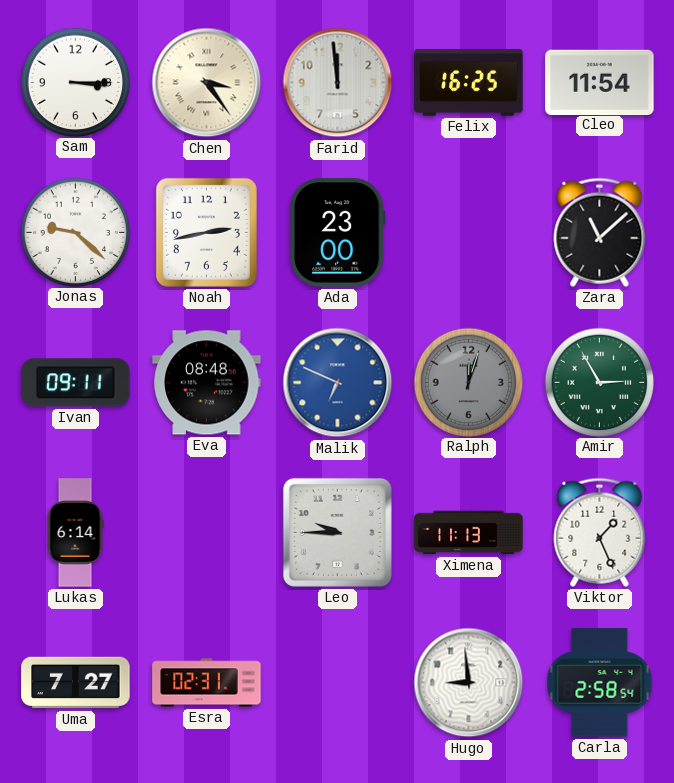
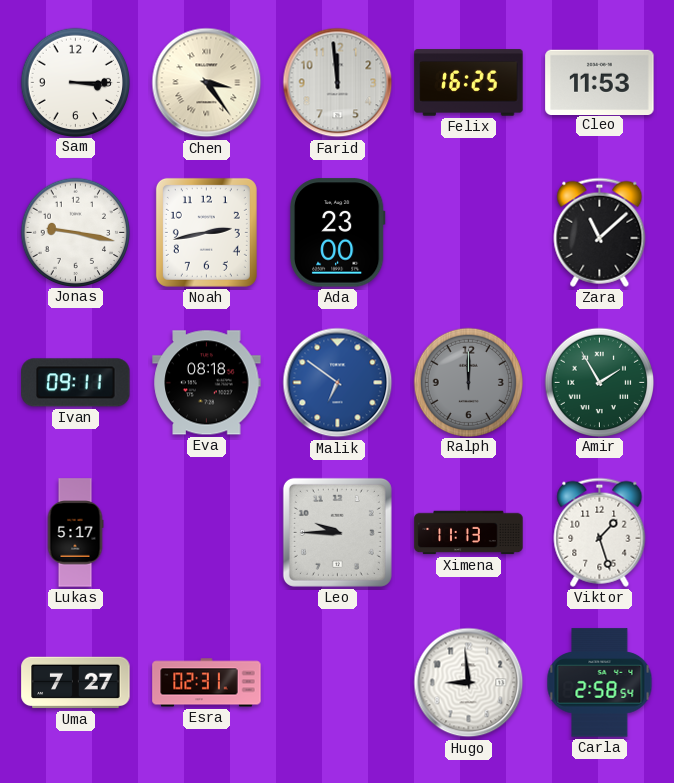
Cleo: 11:54 -> 11:53
Jonas: 9:22 -> 9:17
Eva: 08:48 -> 08:18
Malik: 6:49 -> 6:51
Ralph: 12:03 -> 12:00
Amir: 2:55 -> 1:55
Lukas: 6:14 -> 5:17
Viktor: 1:26 -> 1:27
